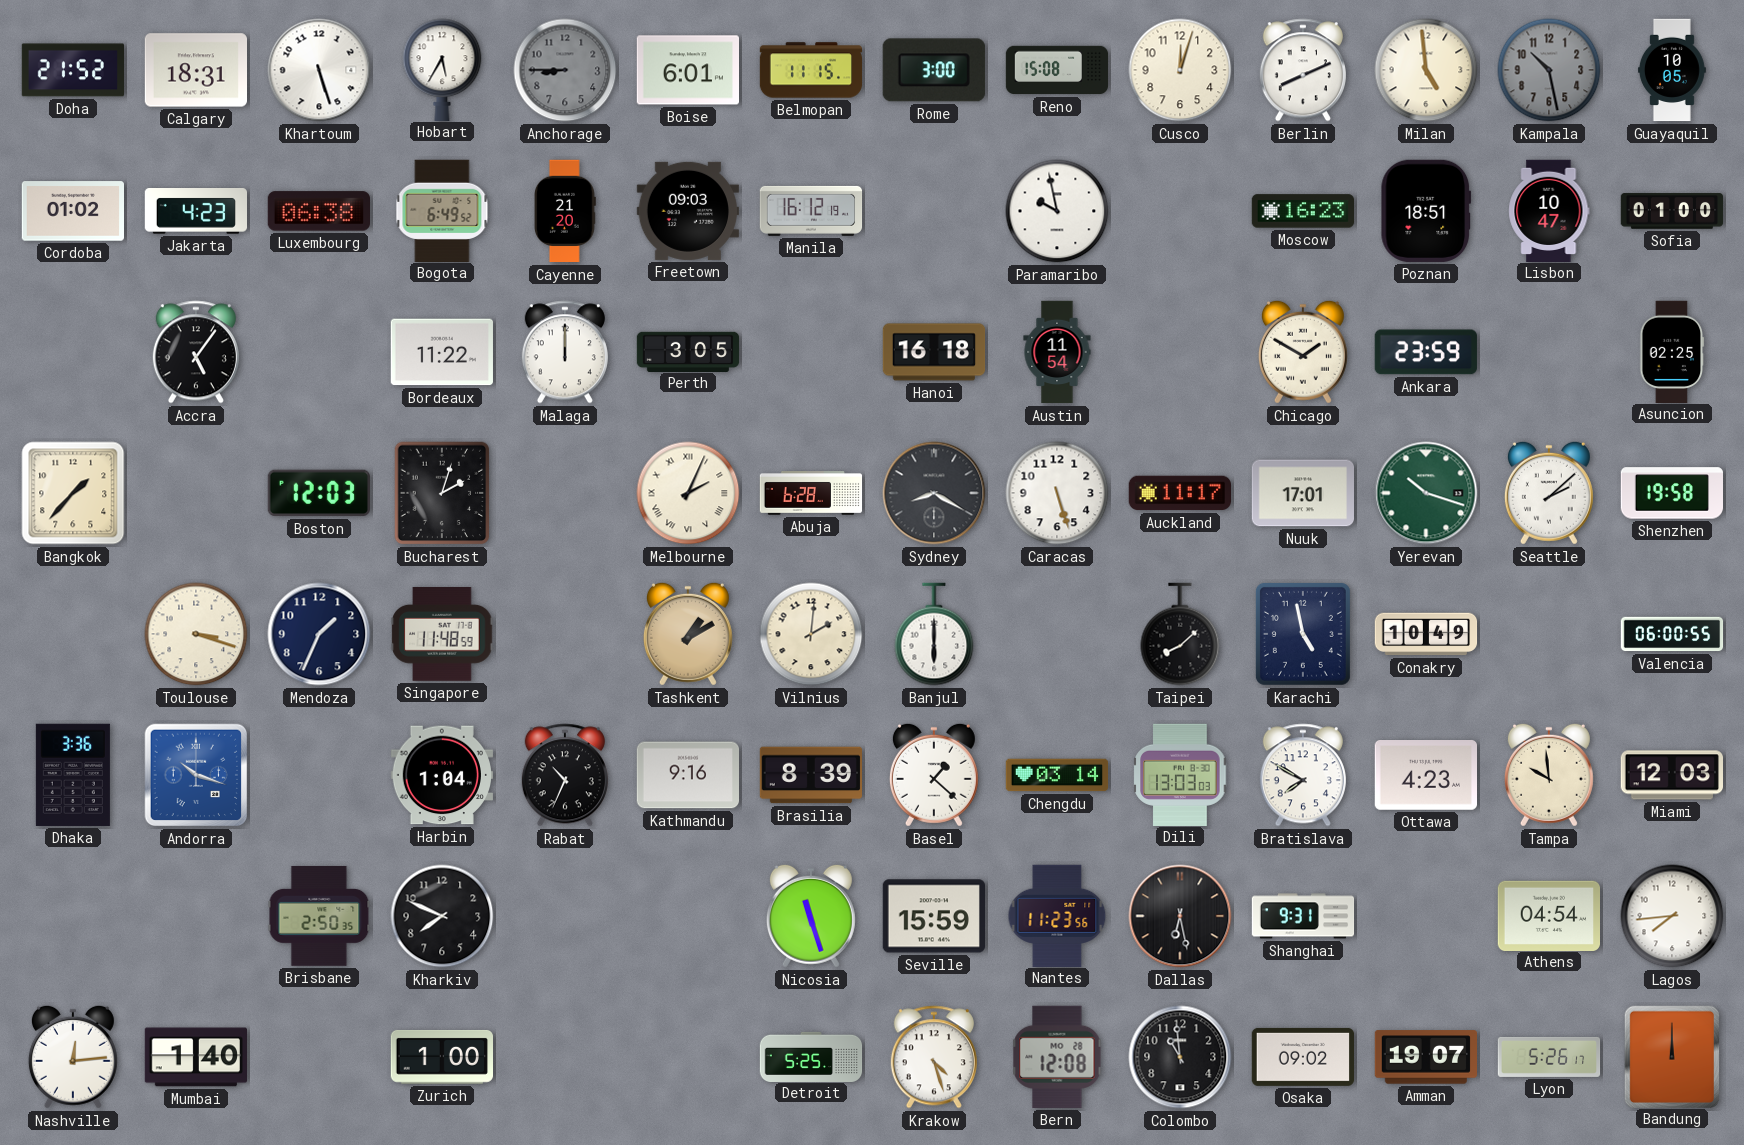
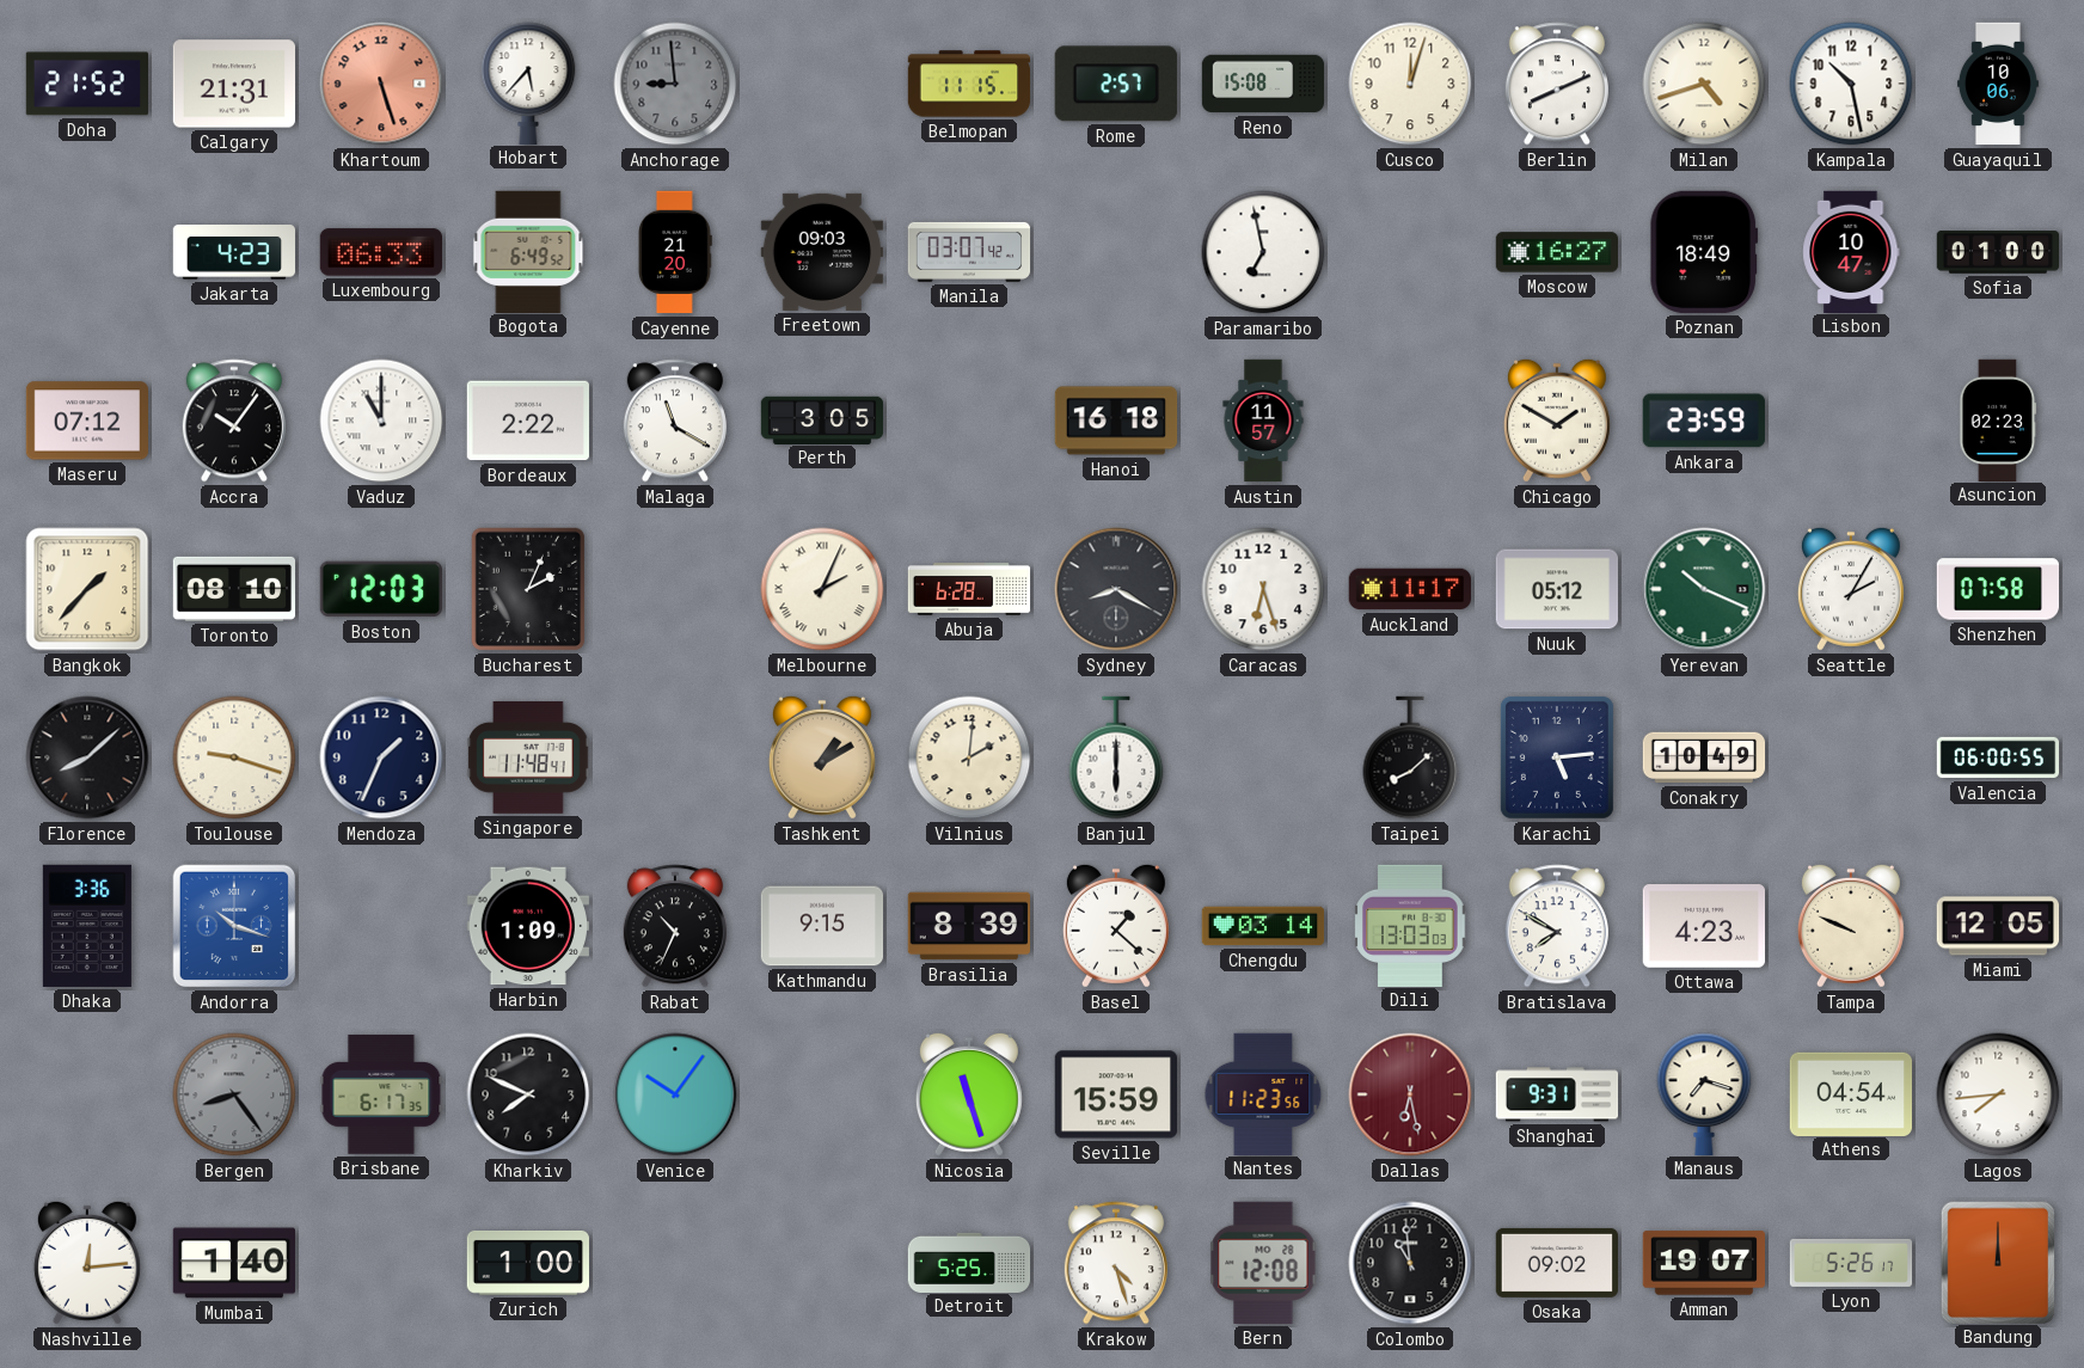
Calgary: 18:31 -> 21:31
Khartoum dial: white -> salmon
Hobart: 5:35 -> 5:37
Anchorage: 8:45 -> 8:59
Boise: 6:01 -> none
Rome: 3:00 -> 2:57
Milan: 4:59 -> 4:42
Kampala dial: grey -> white
Guayaquil: 10:05 -> 10:06
Cordoba: 01:02 -> none
Luxembourg: 06:38 -> 06:33
Manila: 16:12 -> 03:07
Paramaribo: 9:58 -> 6:58
Moscow: 16:23 -> 16:27
Poznan: 18:51 -> 18:49
Maseru: none -> 07:12
Accra: 5:06 -> 10:06
Vaduz: none -> 11:00
Bordeaux: 11:22 -> 2:22
Malaga: 12:00 -> 11:20
Austin: 11:54 -> 11:57
Asuncion: 02:25 -> 02:23
Toronto: none -> 08:10
Bucharest: 2:03 -> 2:04
Caracas: 5:27 -> 6:27
Nuuk: 17:01 -> 05:12
Yerevan: 10:18 -> 10:19
Seattle: 2:08 -> 2:05
Shenzhen: 19:58 -> 07:58
Florence: none -> 8:08
Toulouse: 3:18 -> 9:18
Singapore: 11:48:59 -> 11:48:41
Karachi: 4:58 -> 5:14
Harbin: 1:04 -> 1:09
Kathmandu: 9:16 -> 9:15
Tampa: 9:59 -> 9:49
Miami: 12:03 -> 12:05
Bergen: none -> 8:24
Brisbane: 2:50 -> 6:17
Venice: none -> 10:06
Dallas dial: black -> burgundy
Manaus: none -> 7:18
